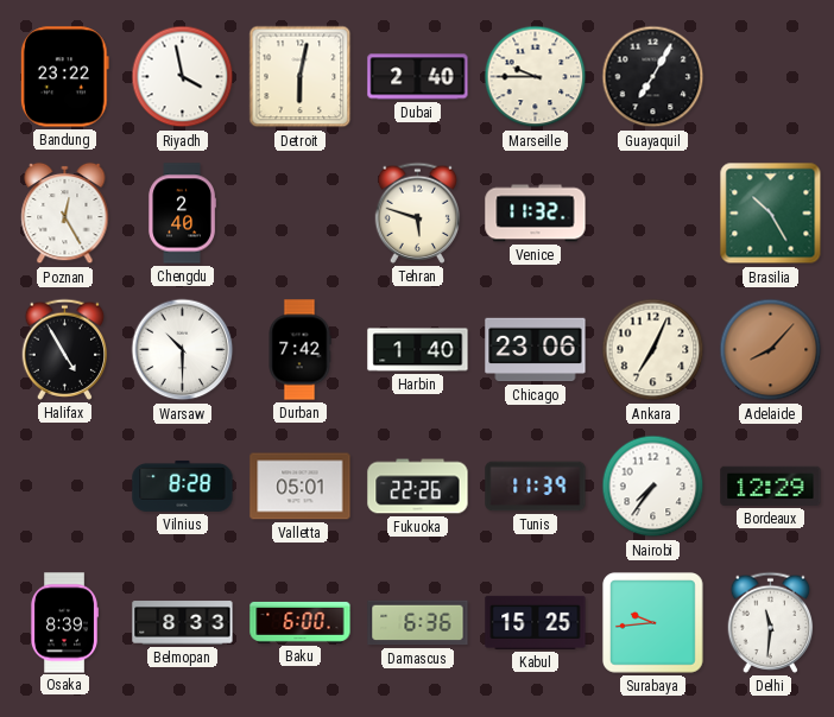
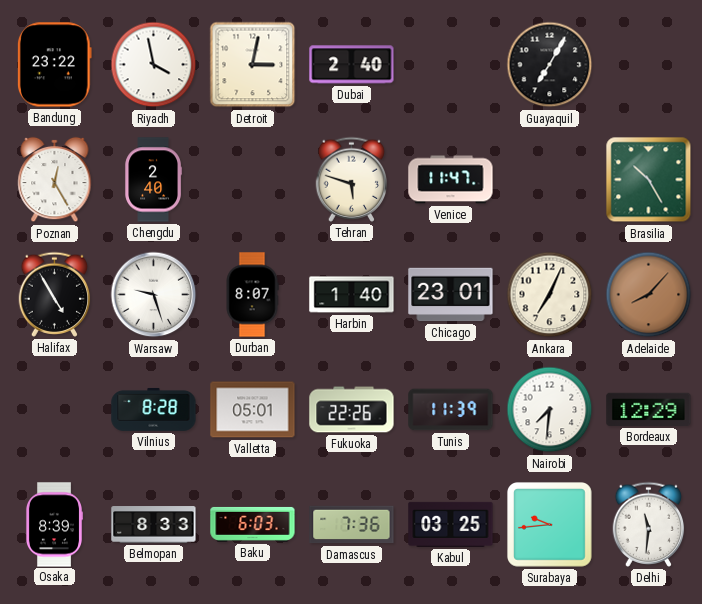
Detroit: 6:02 -> 3:02
Marseille: 9:45 -> none
Venice: 11:32 -> 11:47
Warsaw: 10:30 -> 9:27
Durban: 7:42 -> 8:07
Chicago: 23:06 -> 23:01
Nairobi: 7:36 -> 7:31
Baku: 6:00 -> 6:03
Damascus: 6:36 -> 7:36
Kabul: 15:25 -> 03:25
